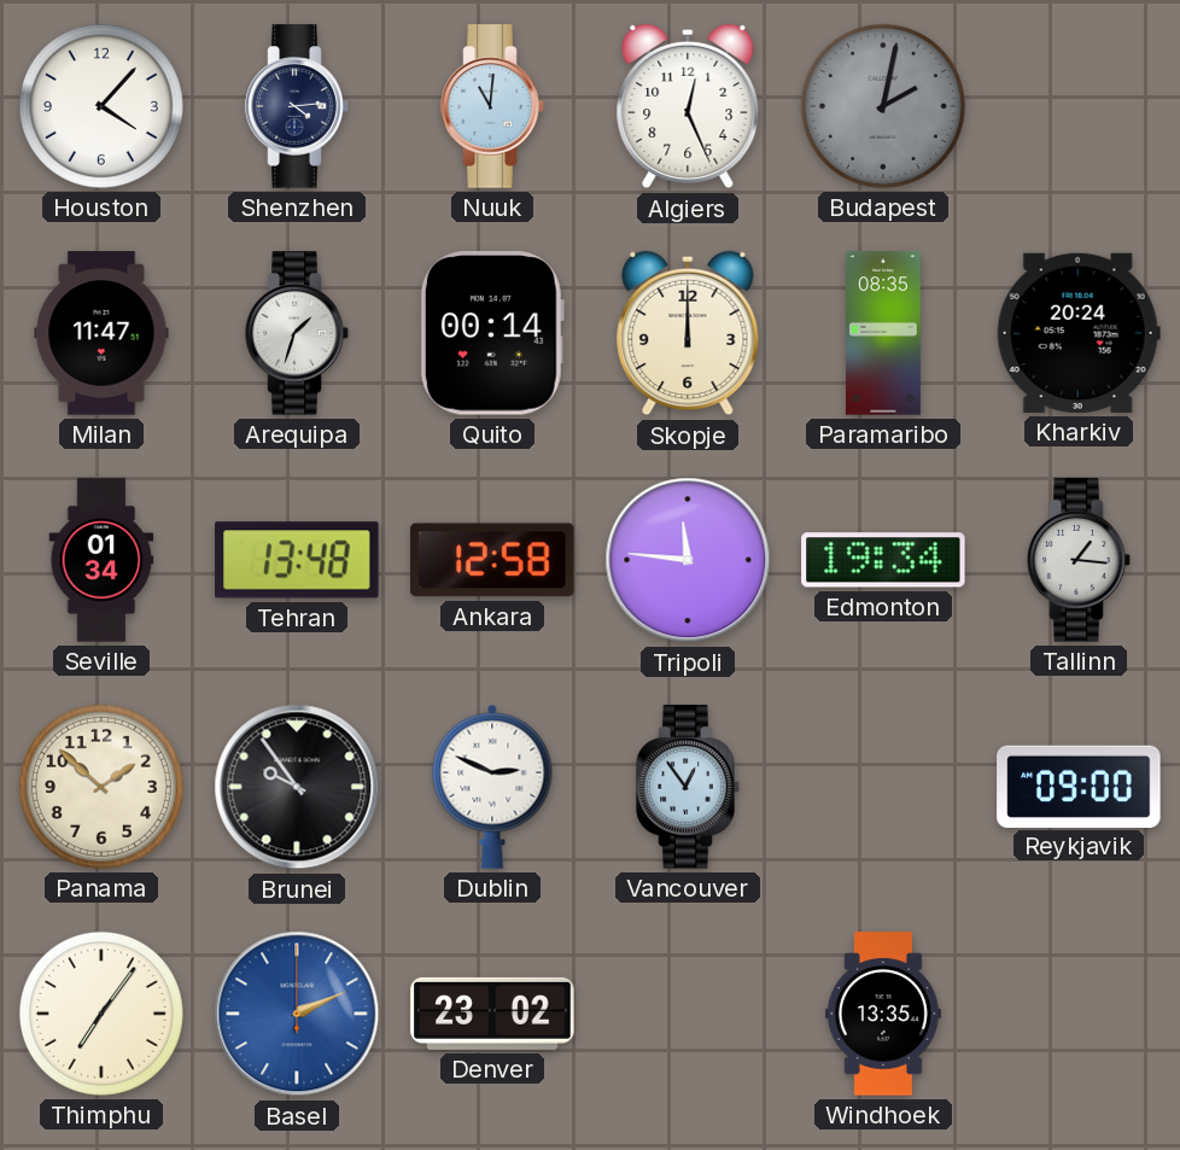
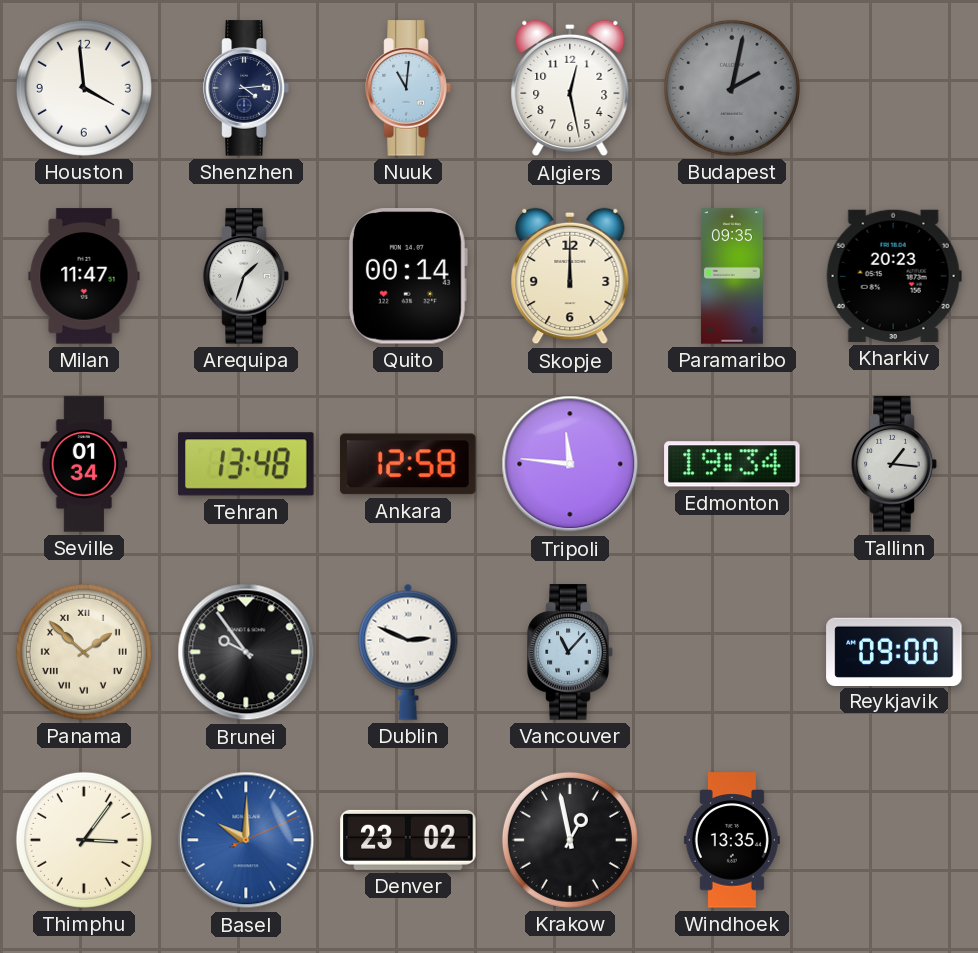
Houston: 4:07 -> 3:59
Algiers: 12:26 -> 12:28
Paramaribo: 08:35 -> 09:35
Kharkiv: 20:24 -> 20:23
Panama numerals: Arabic -> Roman
Vancouver: 12:54 -> 11:07
Thimphu: 7:06 -> 3:06
Basel: 2:11 -> 10:00
Krakow: none -> 12:58
